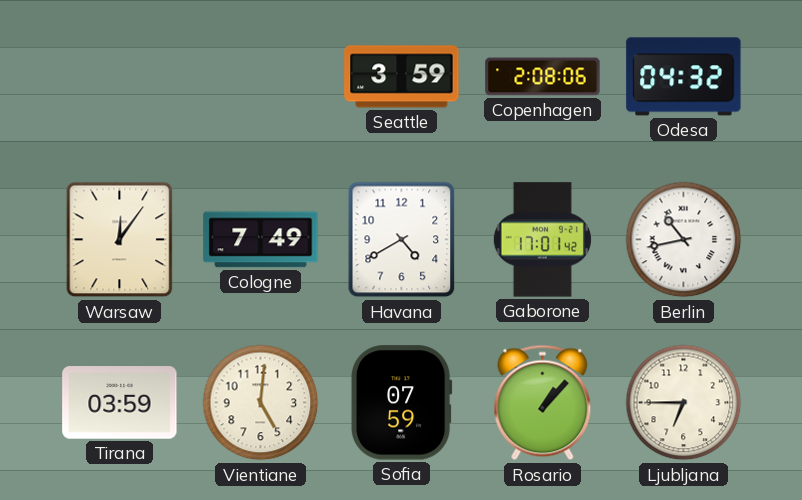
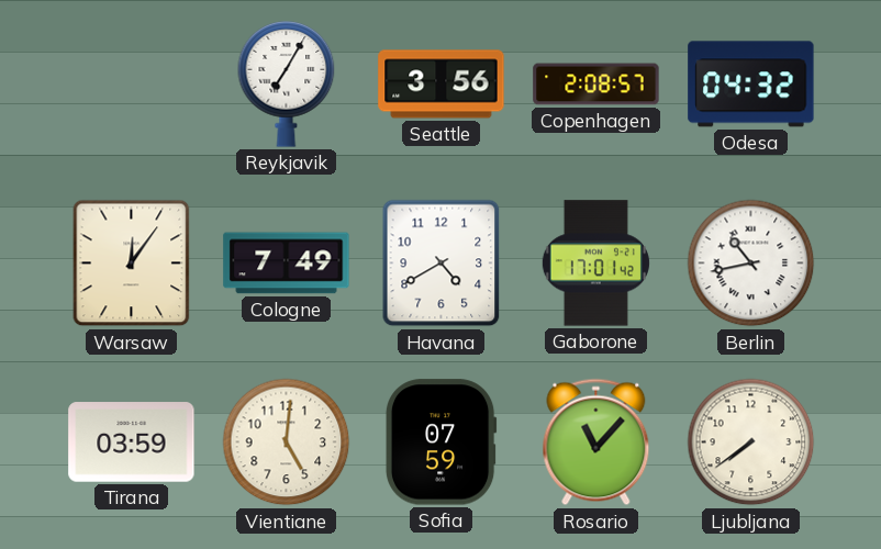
Reykjavik: none -> 7:05
Seattle: 3:59 -> 3:56
Copenhagen: 2:08:06 -> 2:08:57
Rosario: 1:07 -> 11:07
Ljubljana: 6:45 -> 7:39
